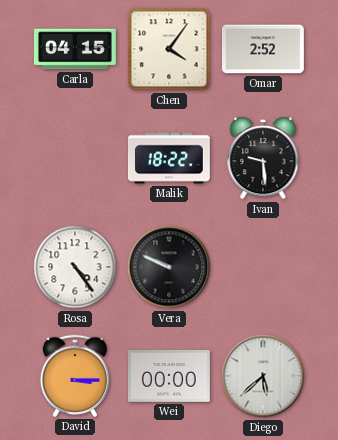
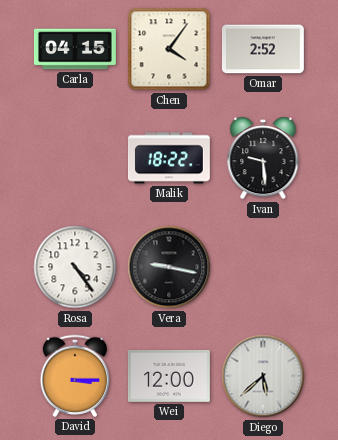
Vera: 9:49 -> 9:17
Wei: 00:00 -> 12:00
